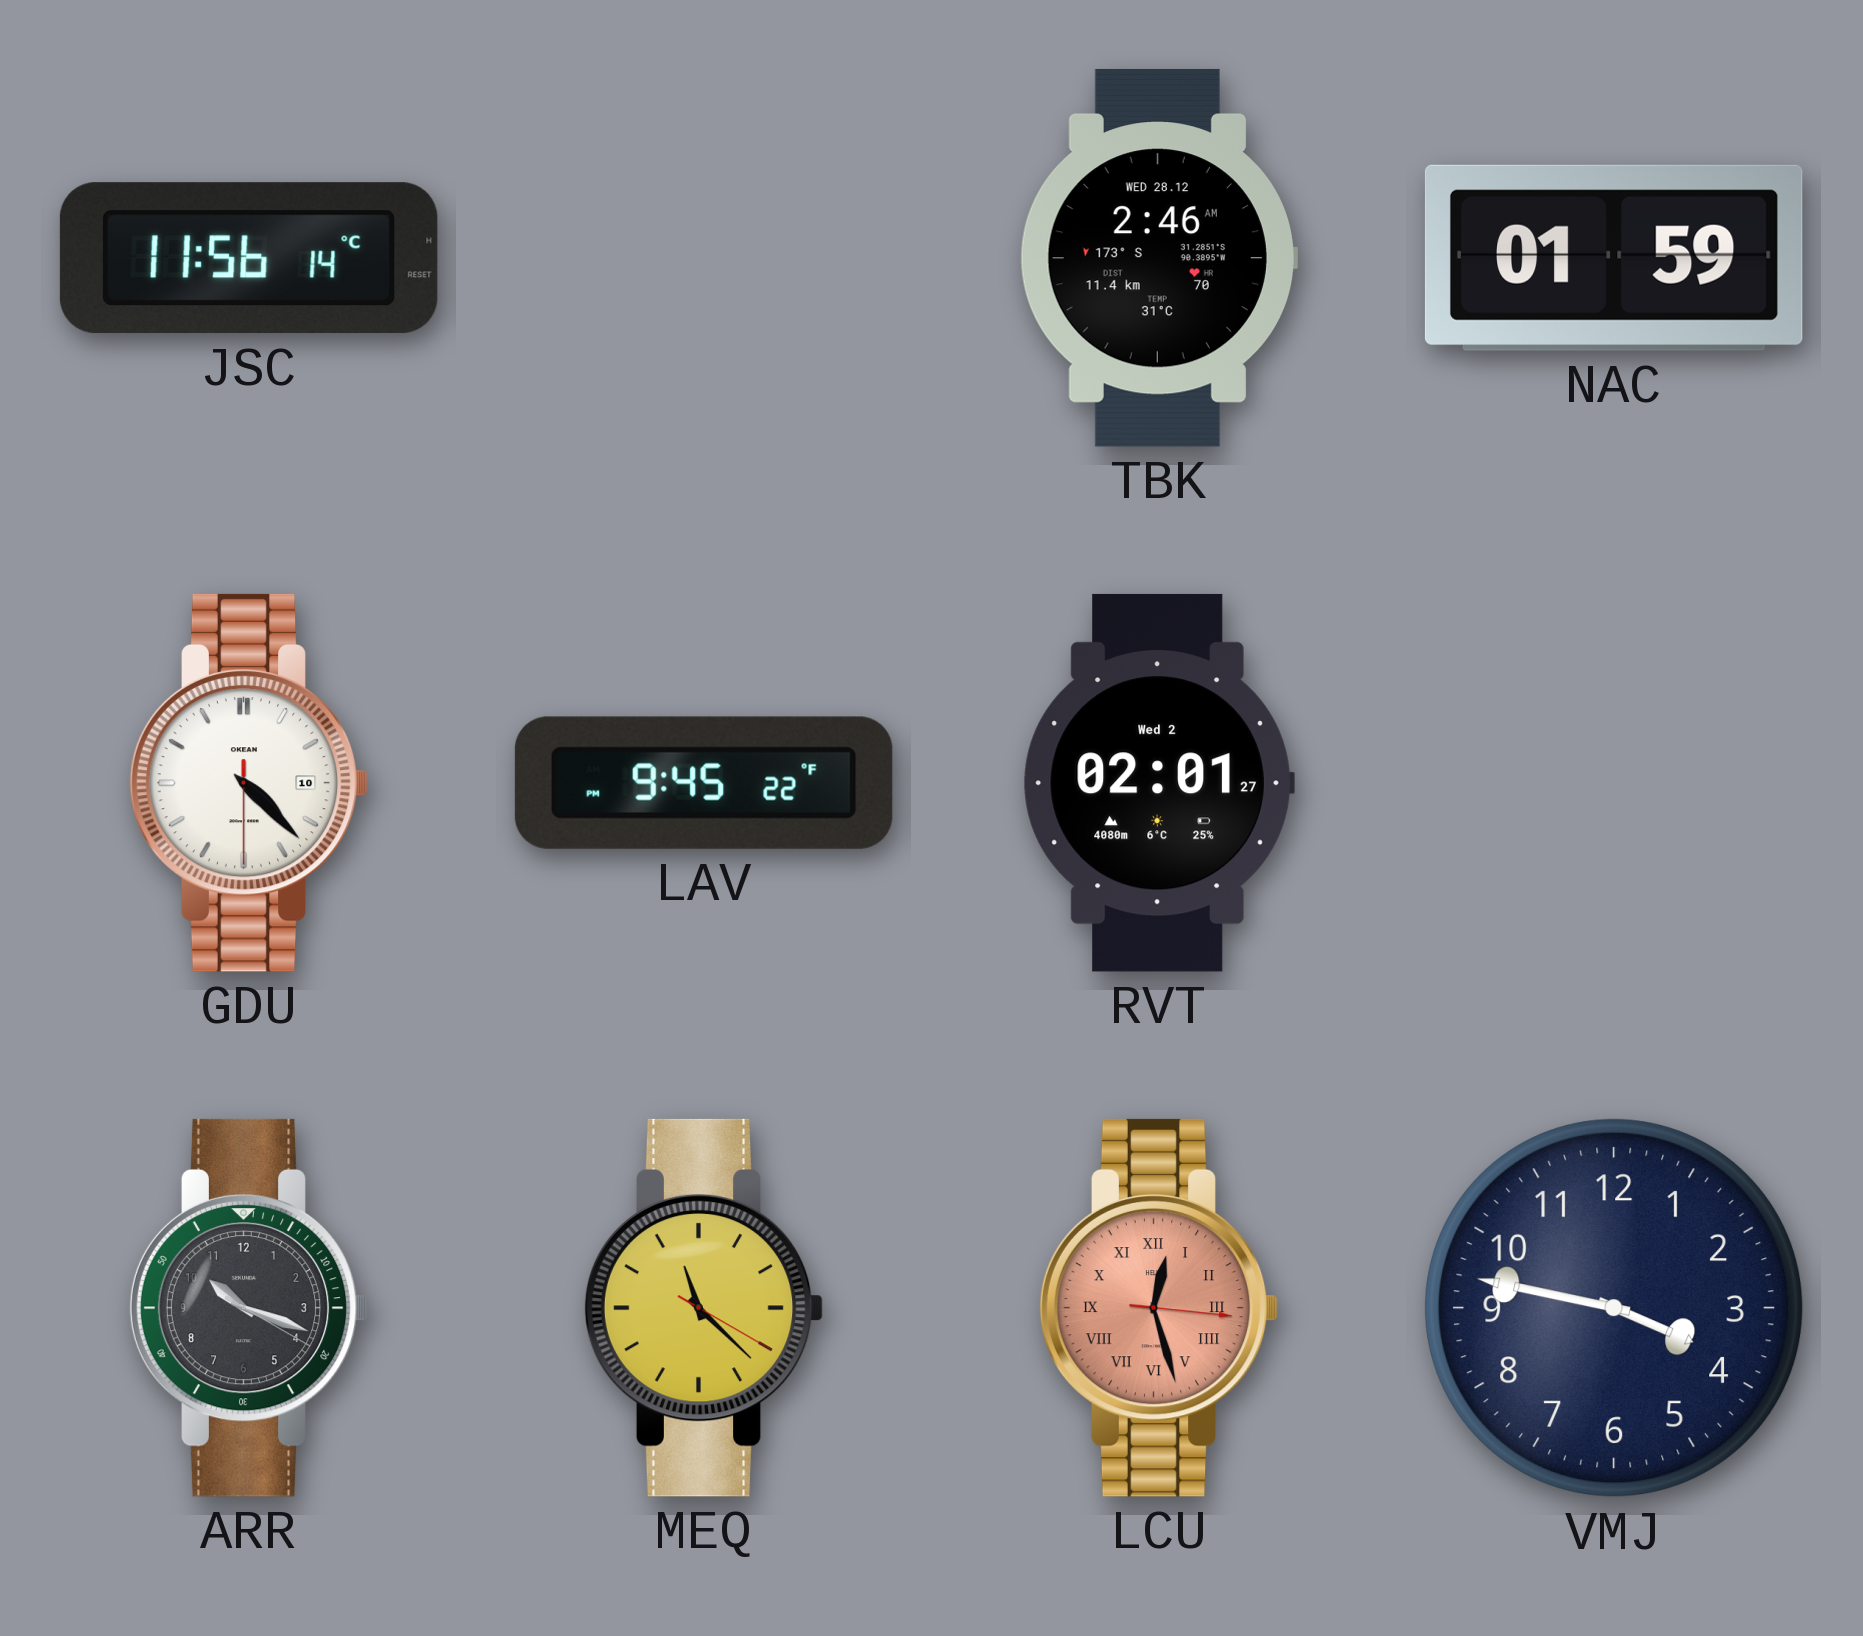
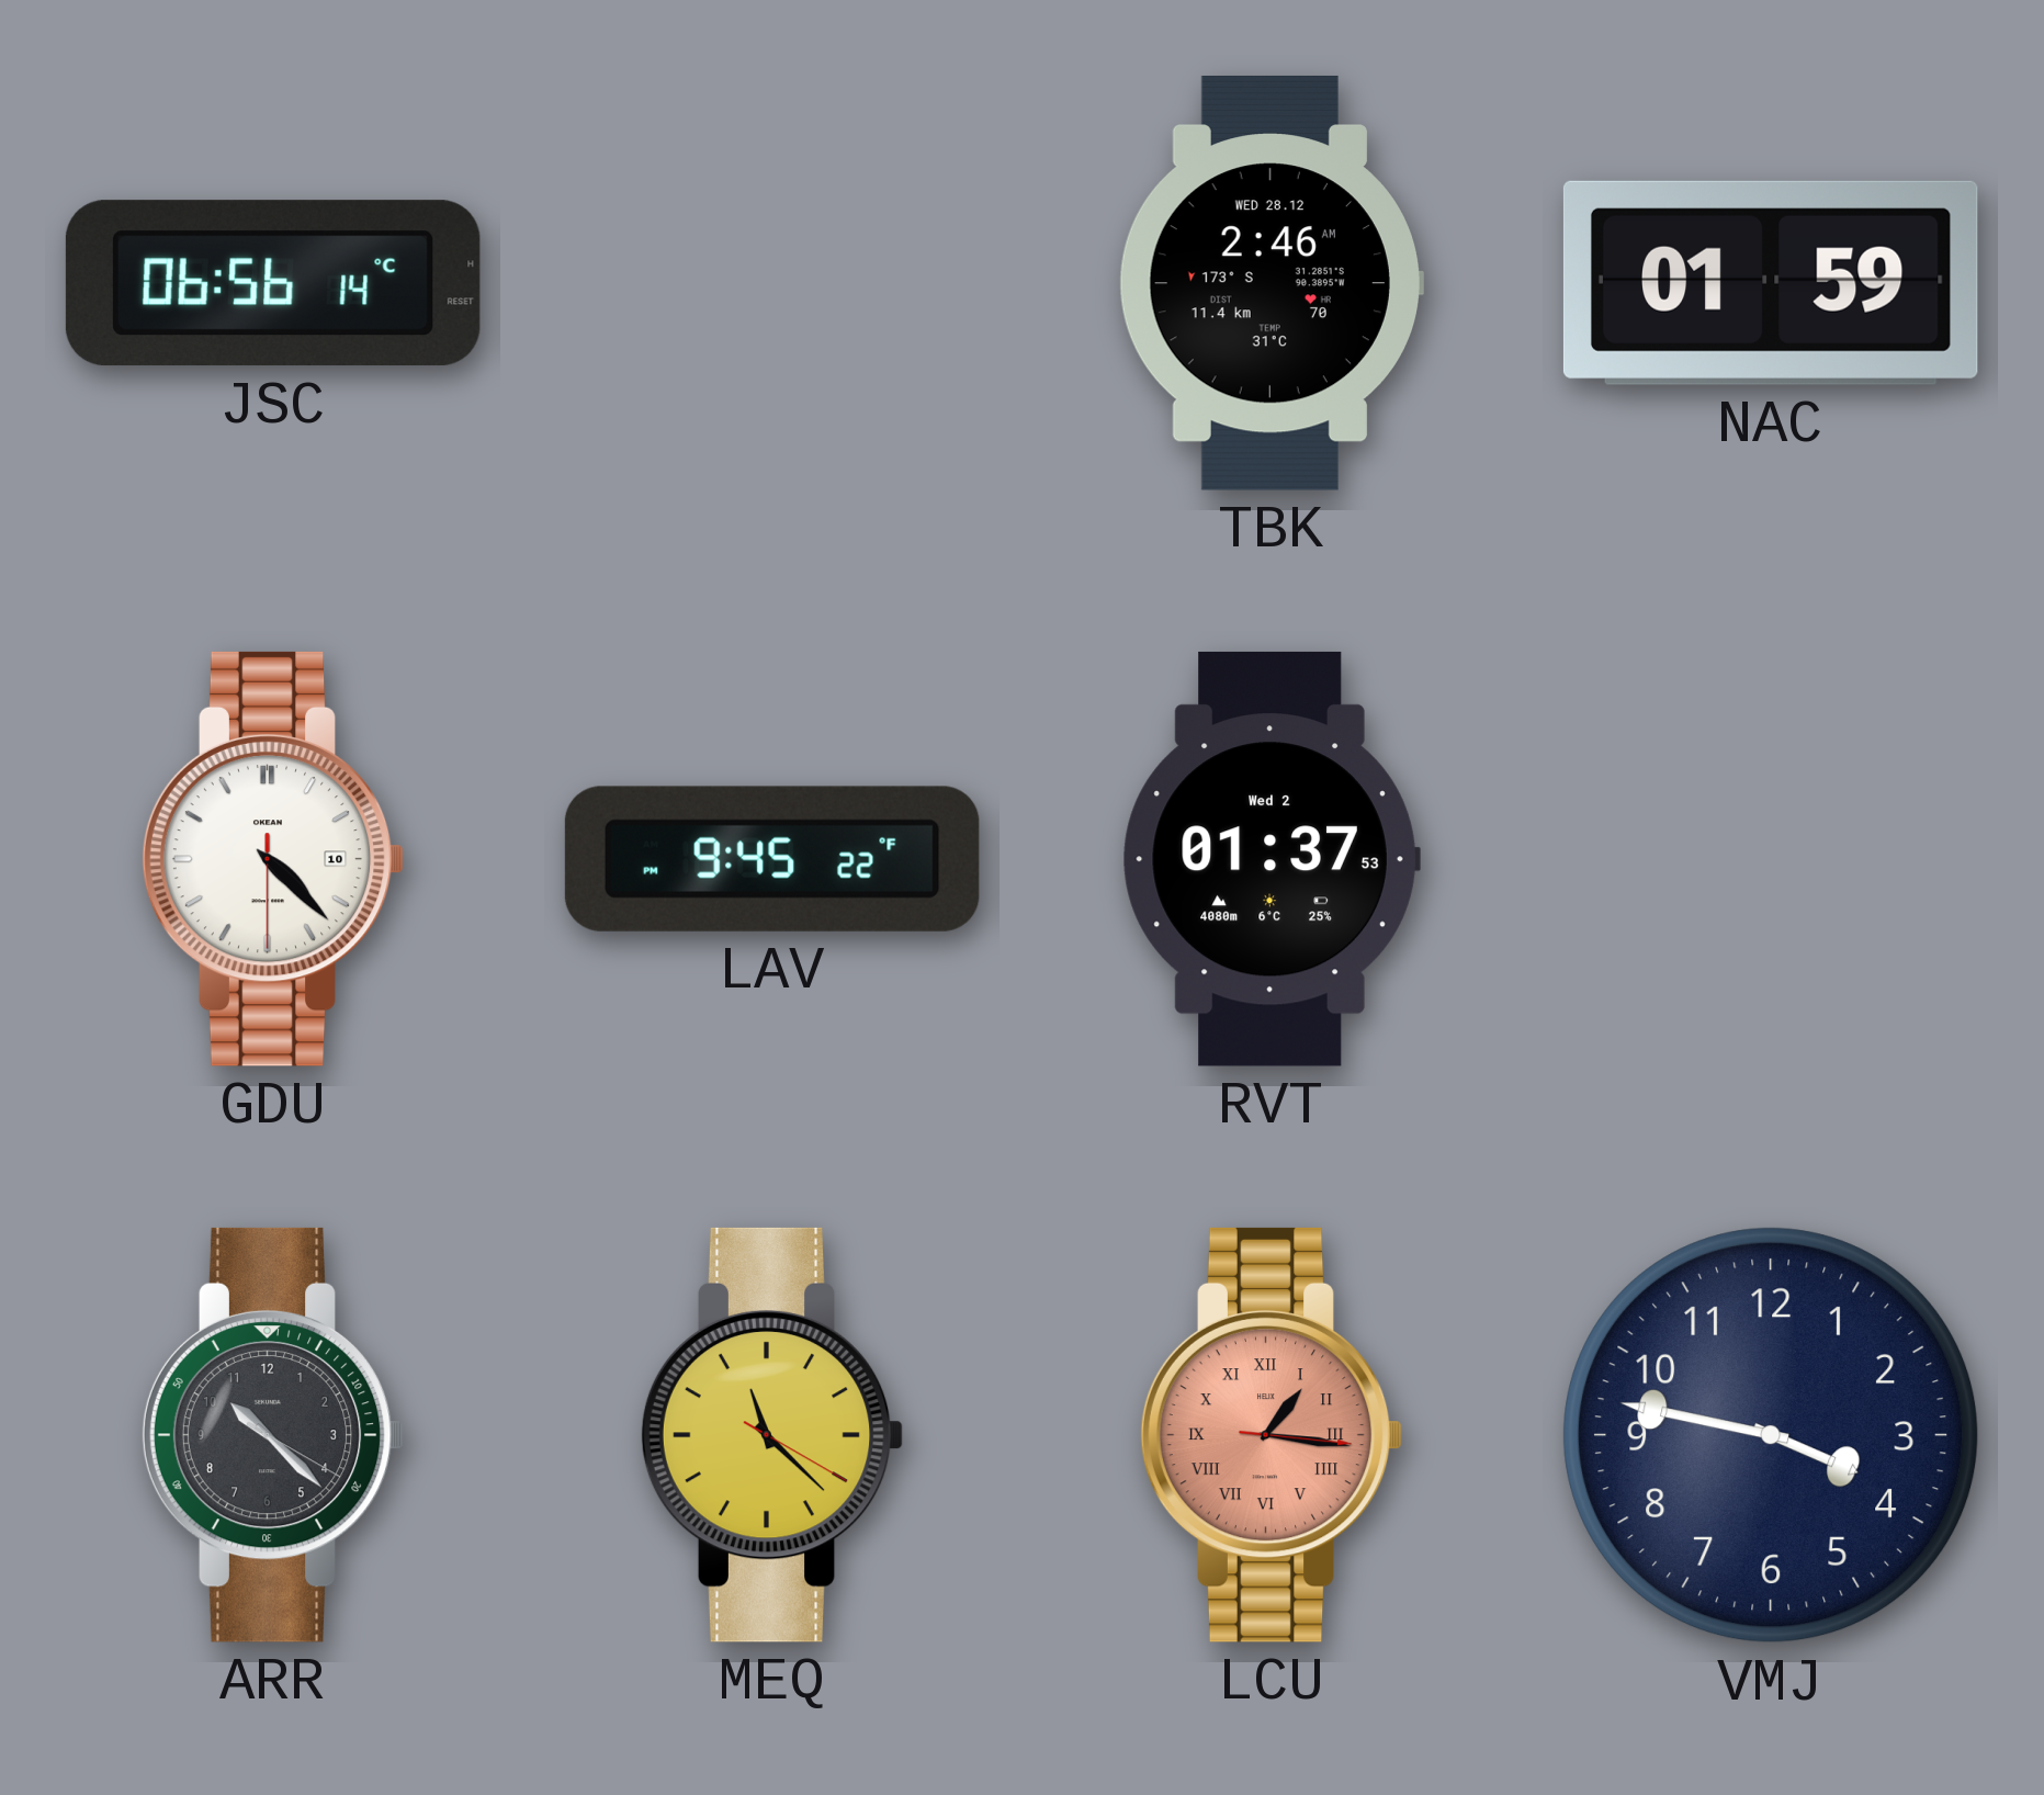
JSC: 11:56 -> 06:56
RVT: 02:01 -> 01:37
ARR: 10:18 -> 10:22
LCU: 12:27 -> 1:16
